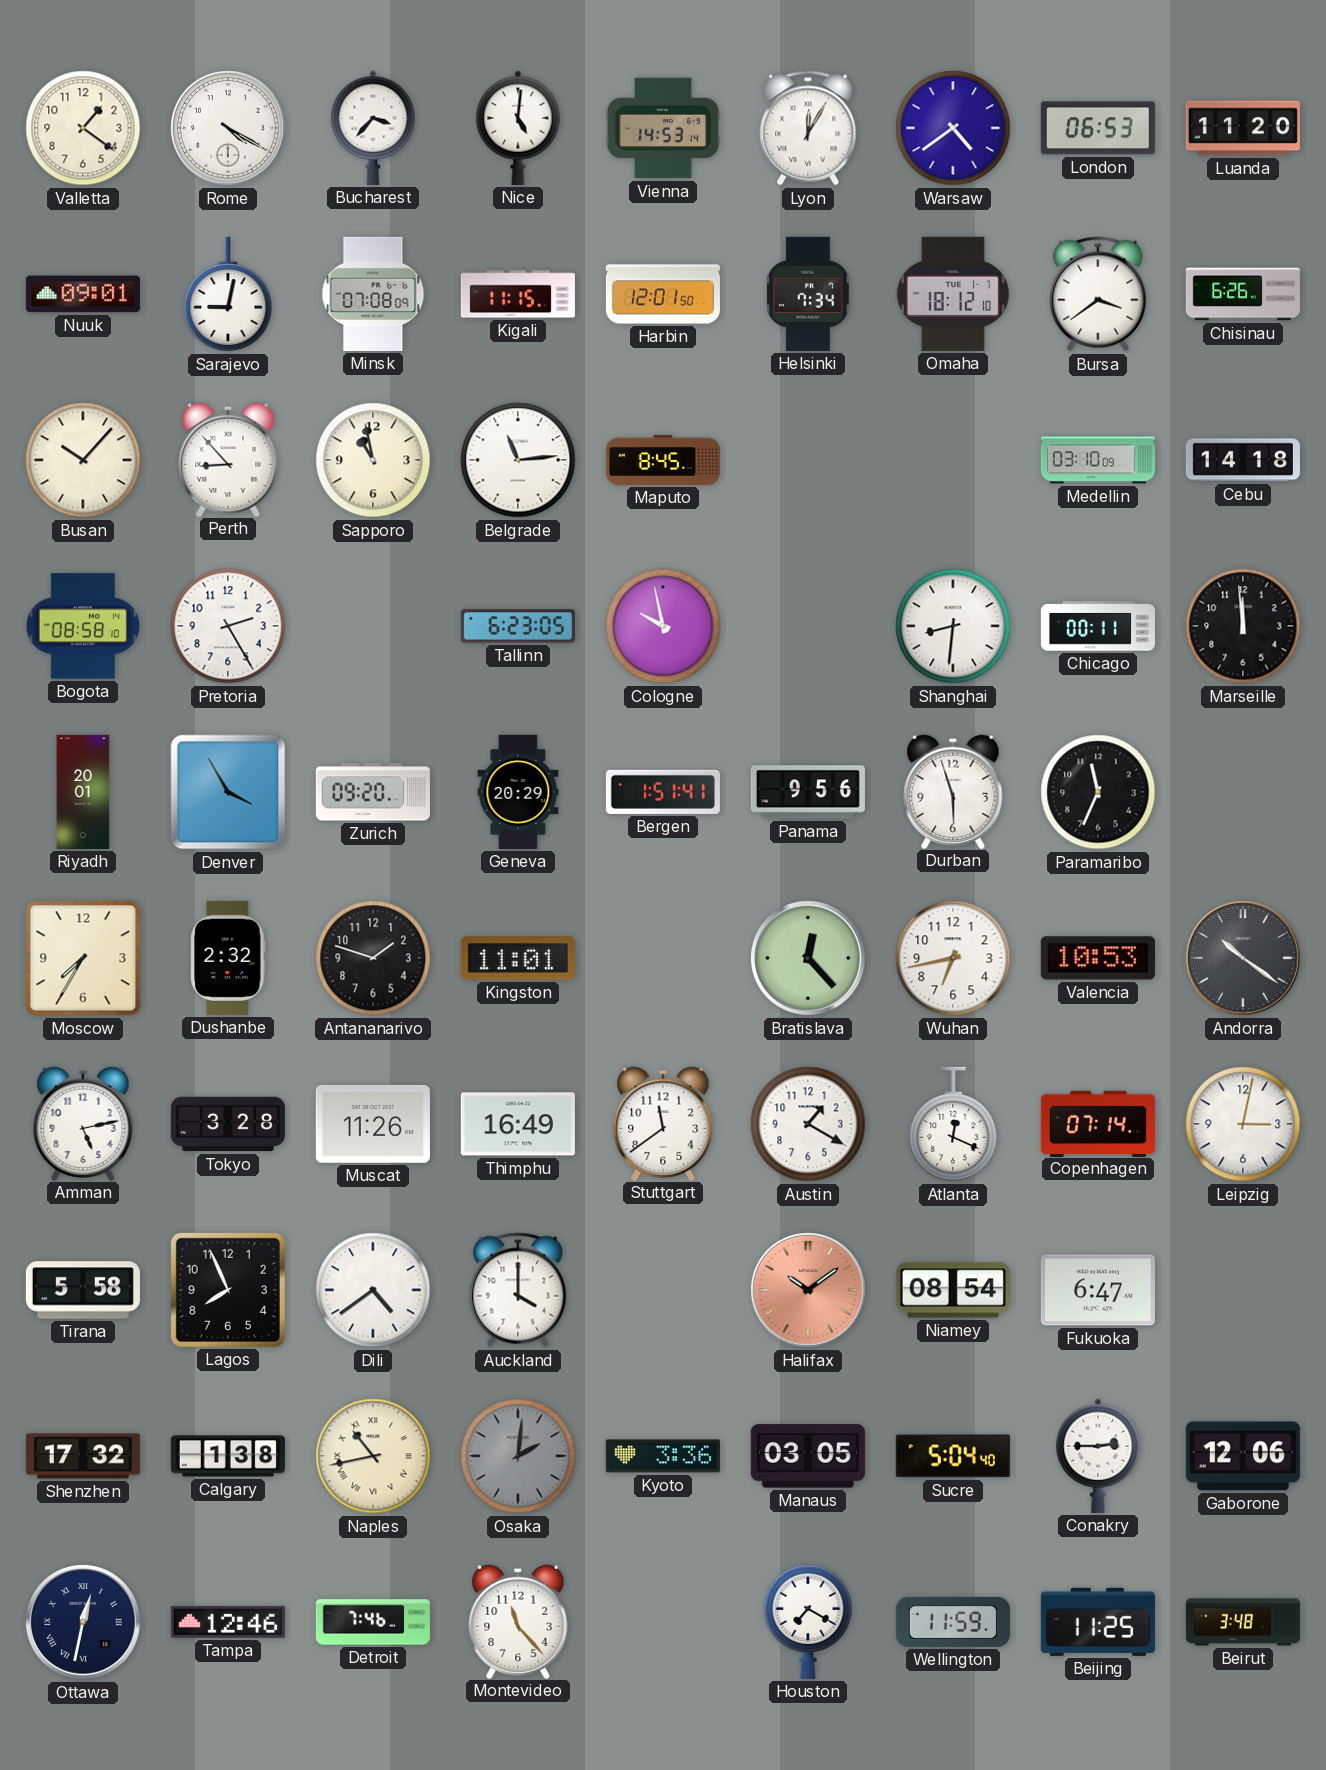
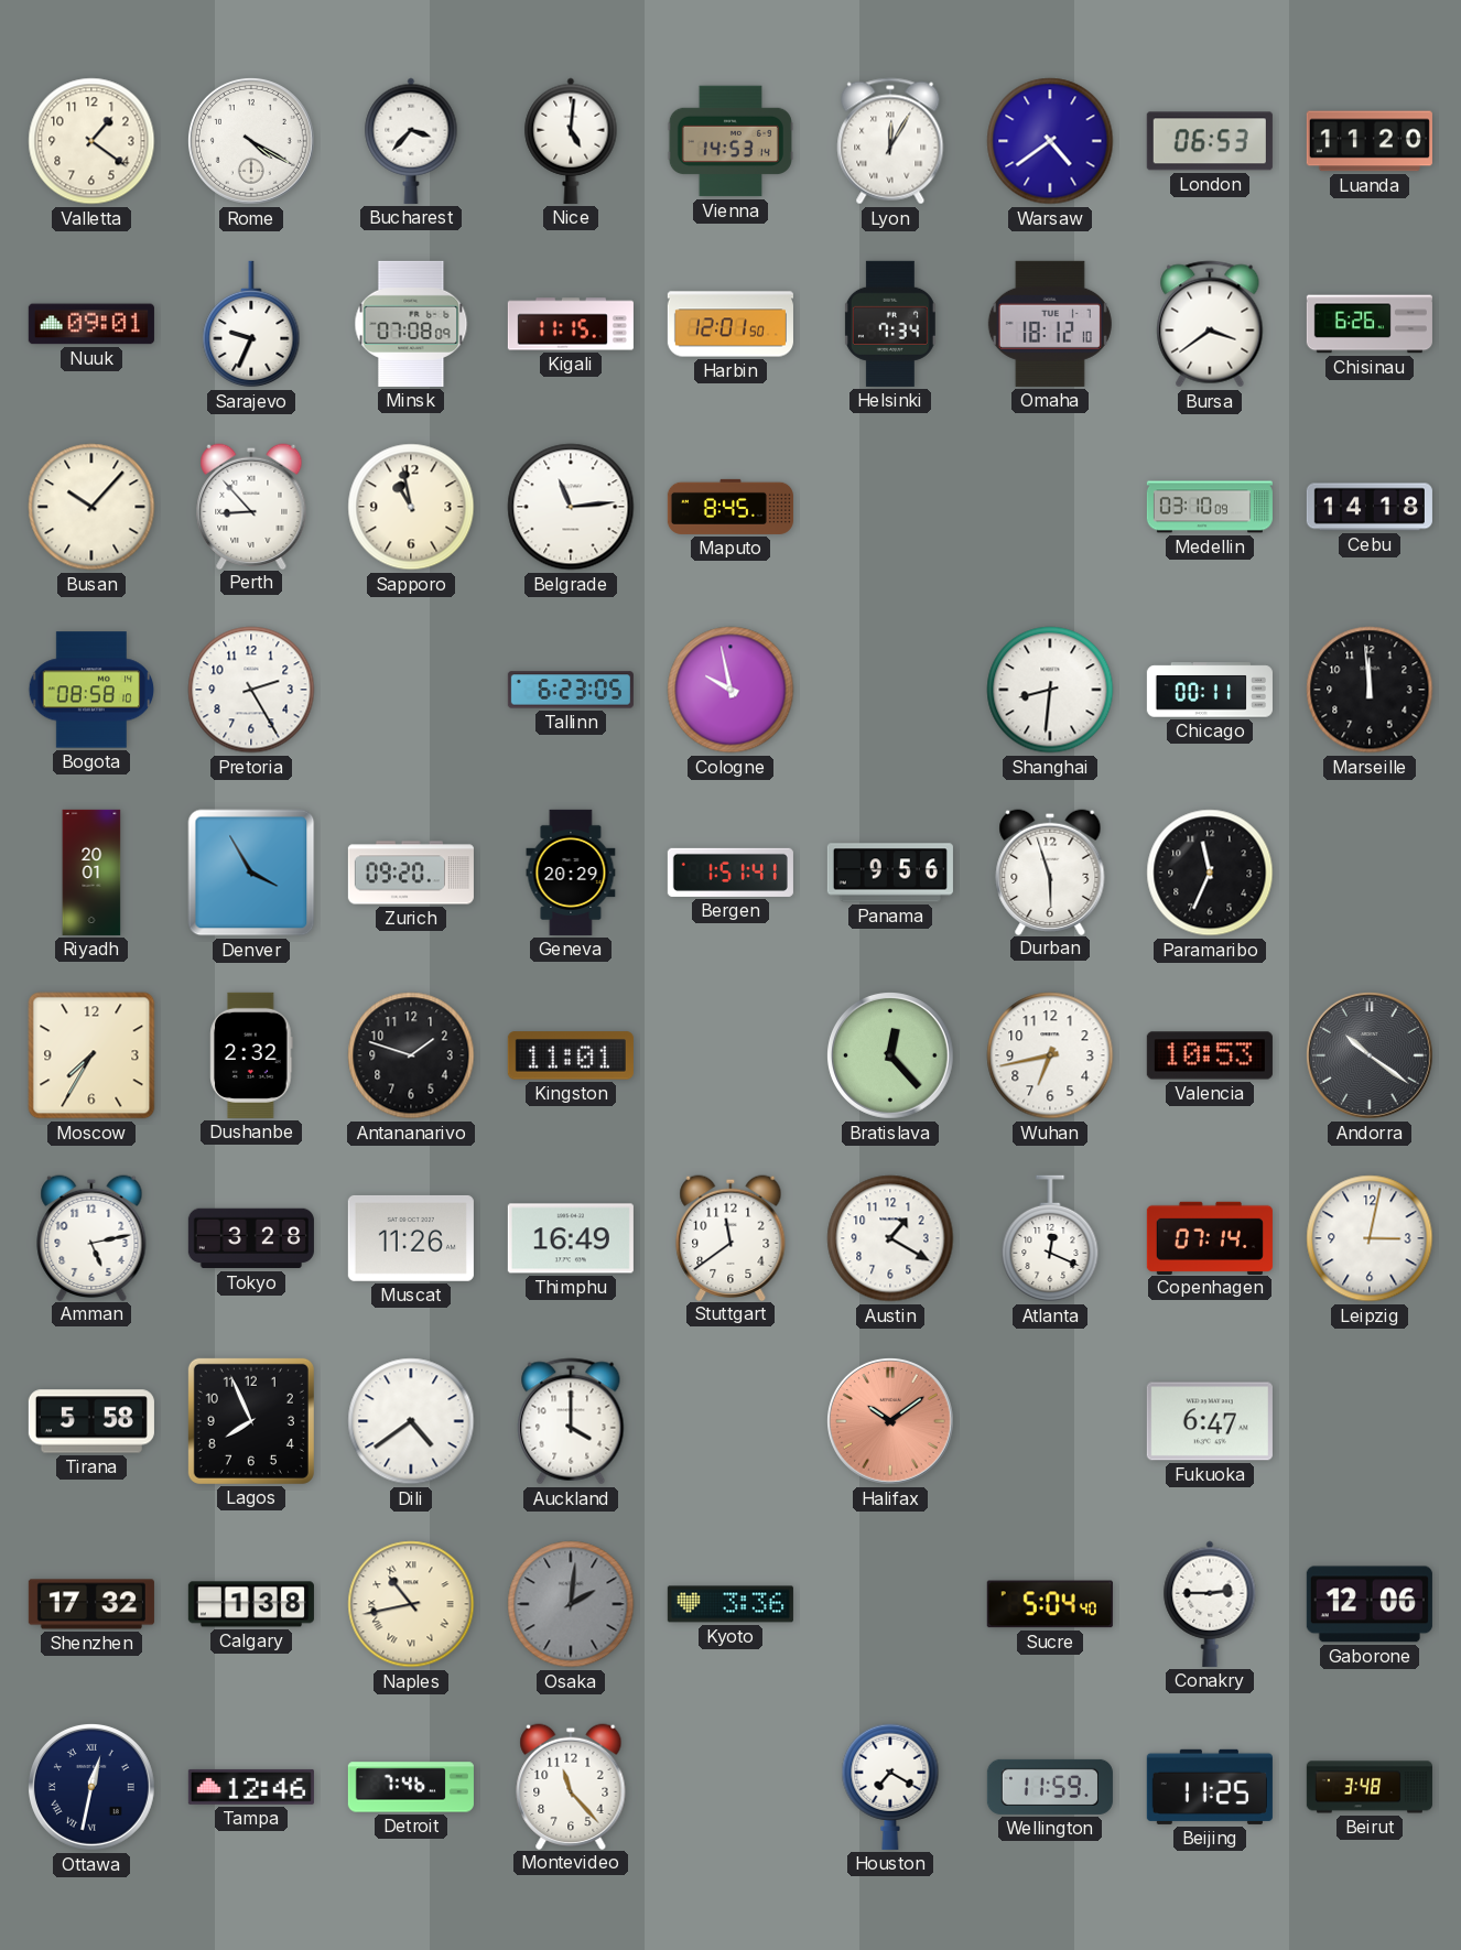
Sarajevo: 9:02 -> 9:34
Niamey: 08:54 -> none
Manaus: 03:05 -> none
